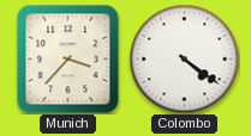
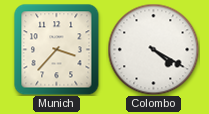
Colombo: 4:21 -> 4:20
